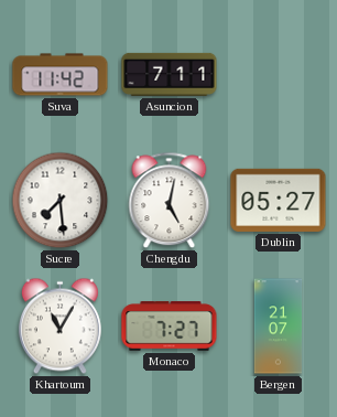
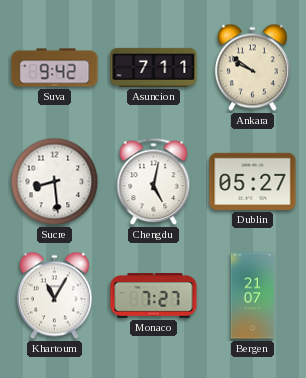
Suva: 11:42 -> 9:42
Ankara: none -> 9:51
Sucre: 7:29 -> 8:29
